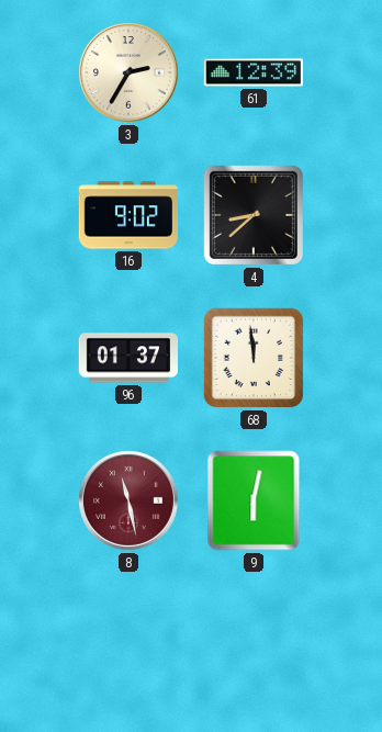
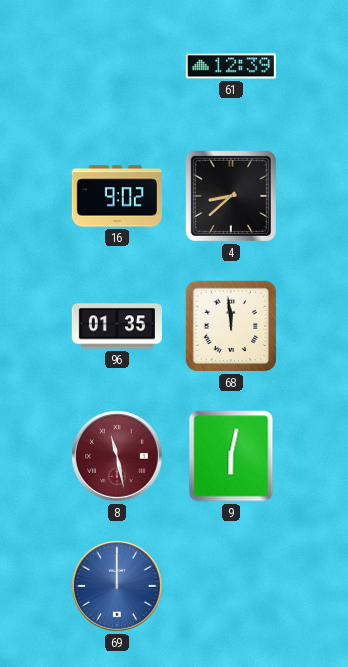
3: 2:35 -> none
96: 01:37 -> 01:35
69: none -> 12:00
